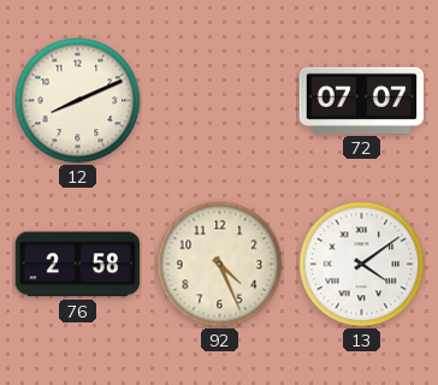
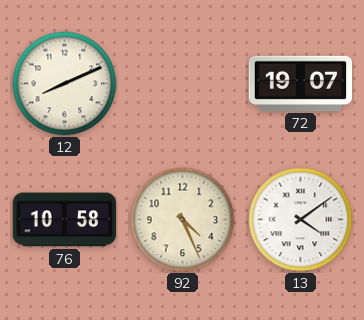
72: 07:07 -> 19:07
76: 2:58 -> 10:58
